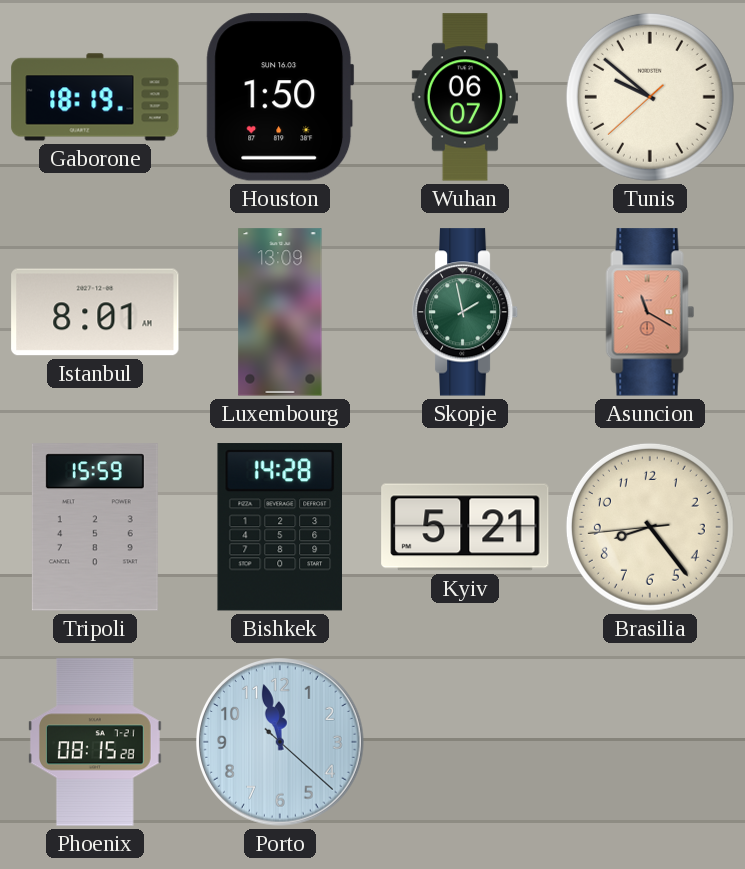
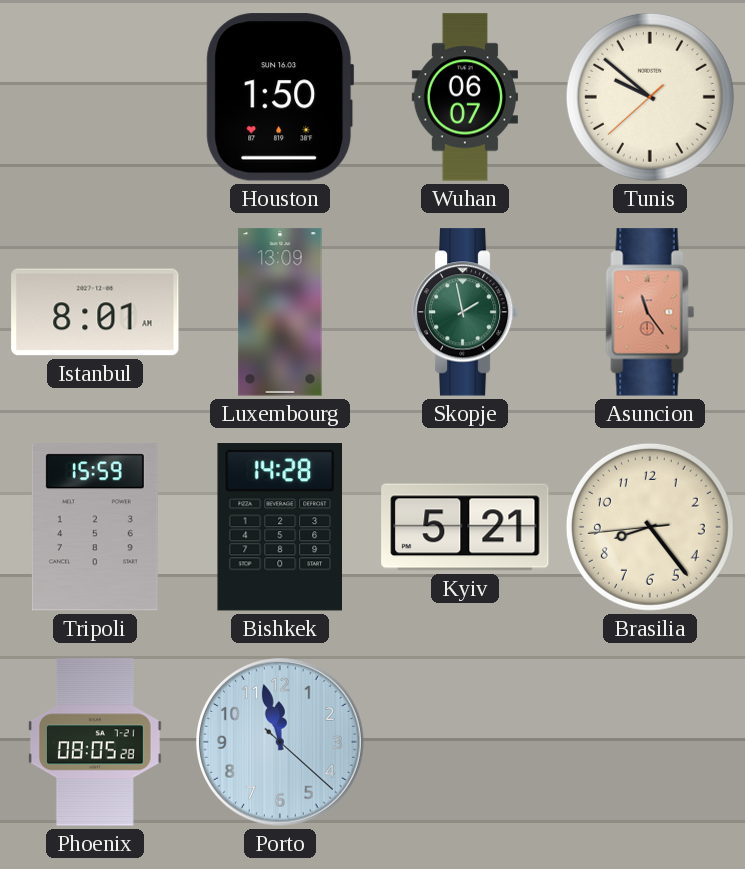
Gaborone: 18:19 -> none
Asuncion: 11:20 -> 11:24
Phoenix: 08:15 -> 08:05
